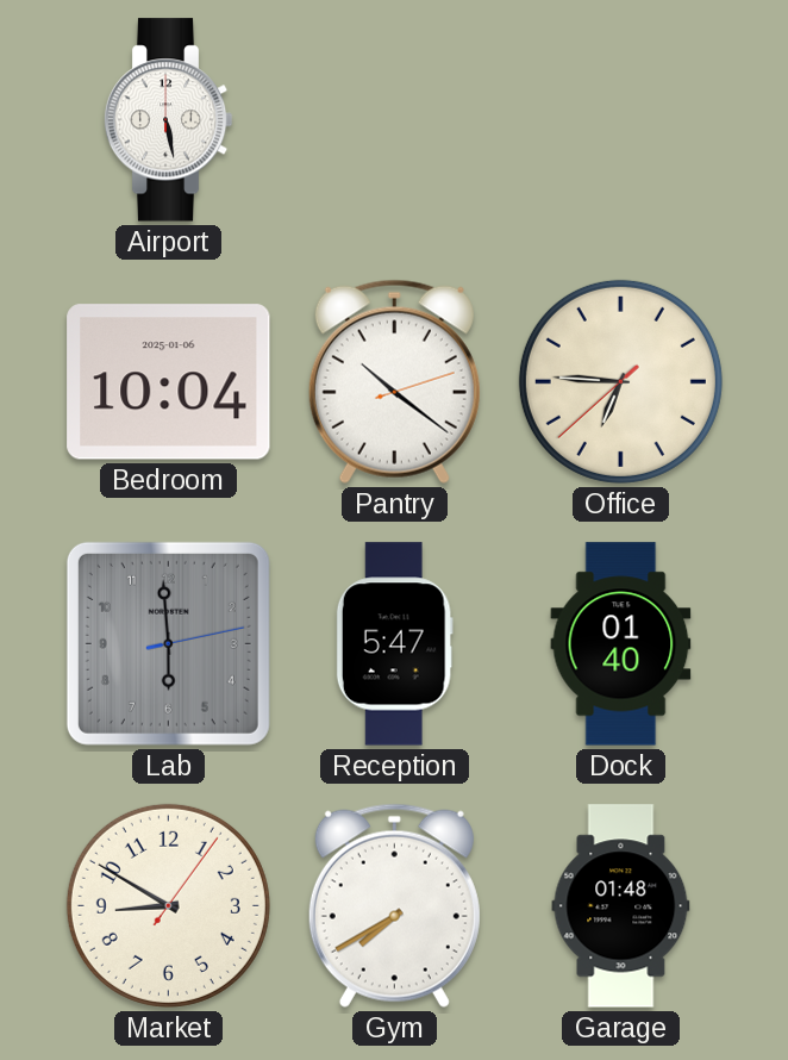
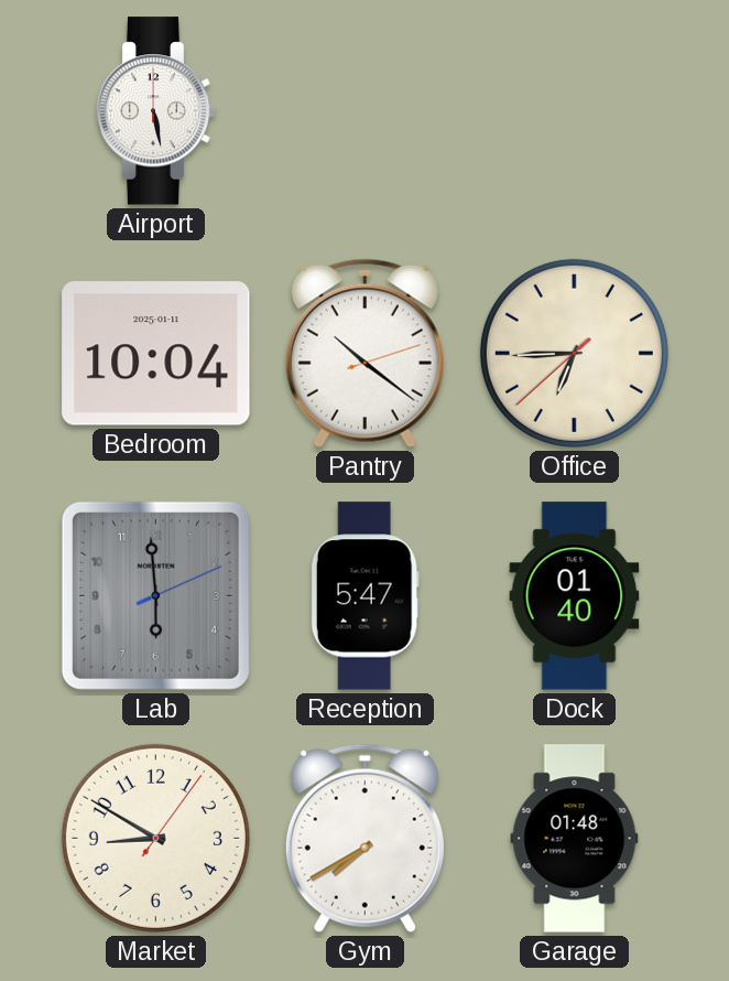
Bedroom date: 2025-01-06 -> 2025-01-11
Office: 6:45 -> 6:44
Lab: 5:59:13 -> 5:59:11
